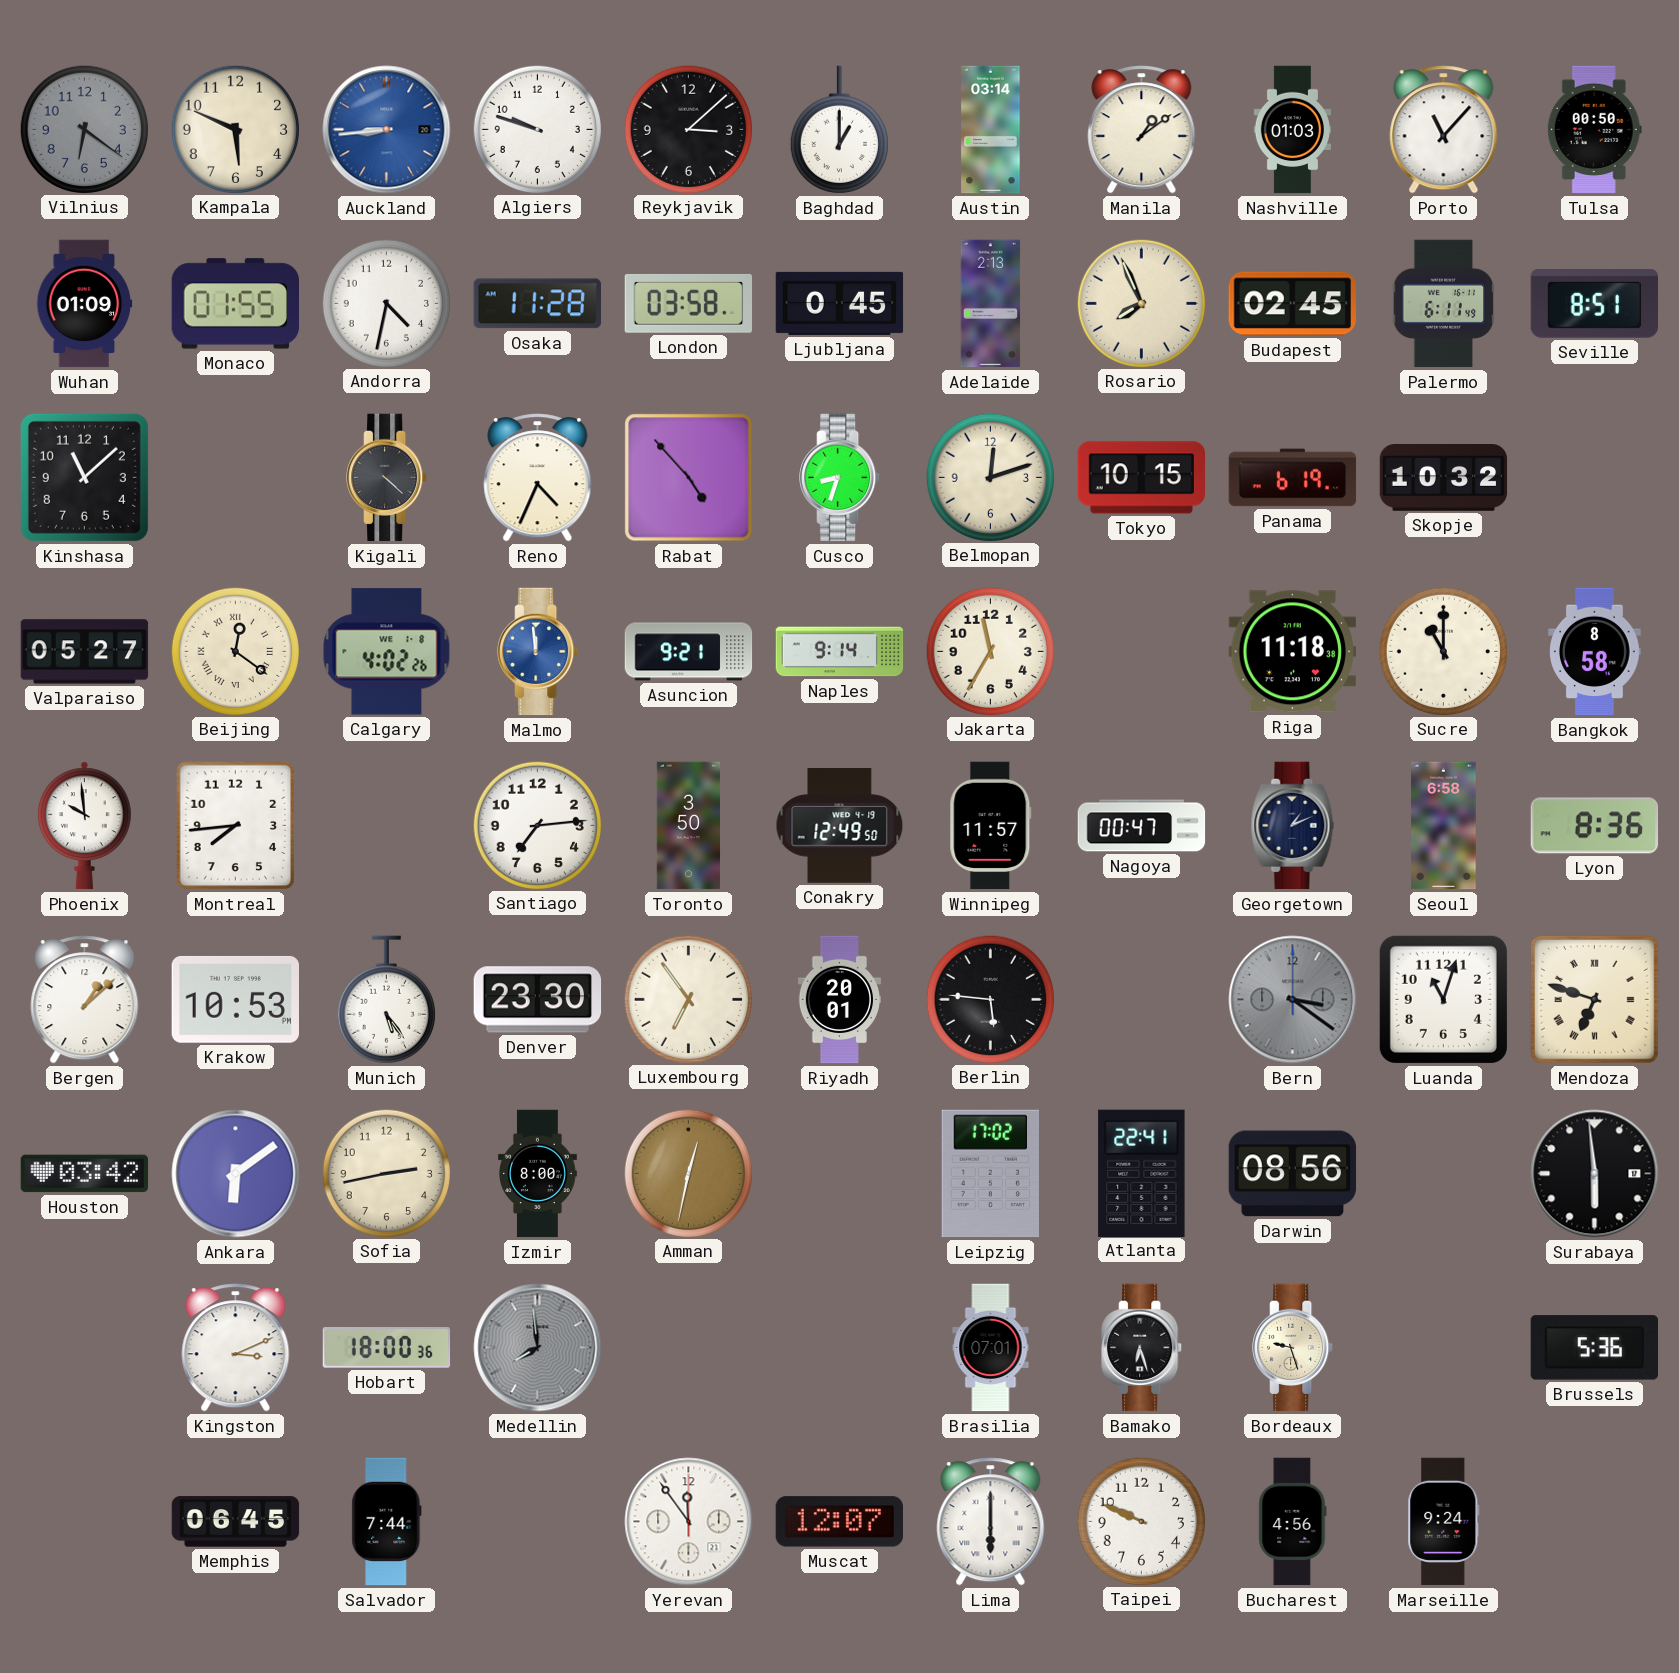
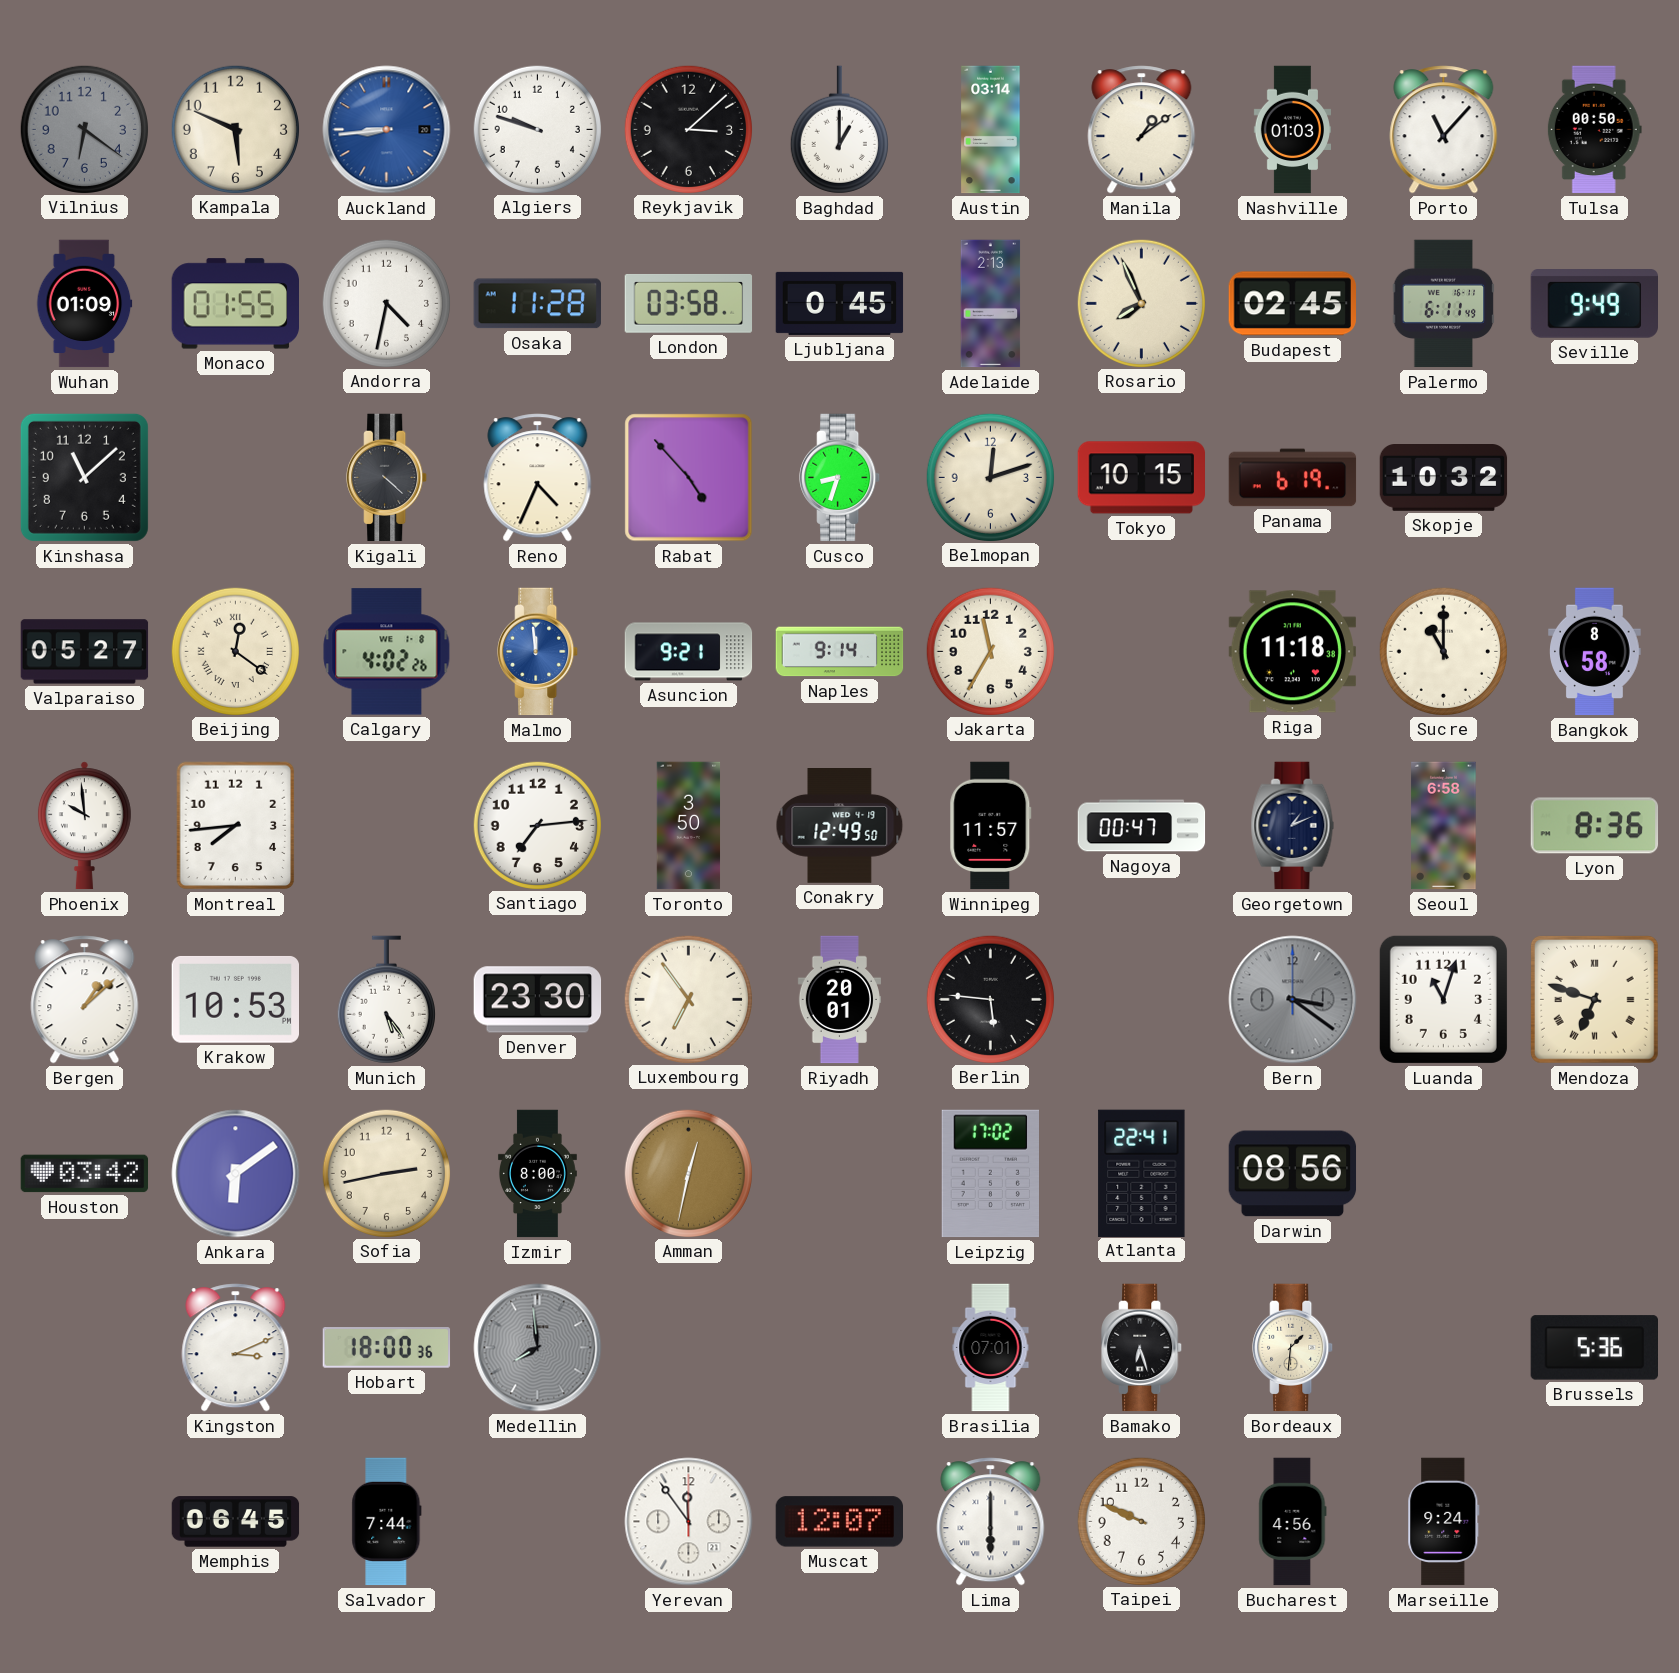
Seville: 8:51 -> 9:49
Surabaya: 5:59 -> none
Bordeaux: 9:27 -> 1:31
